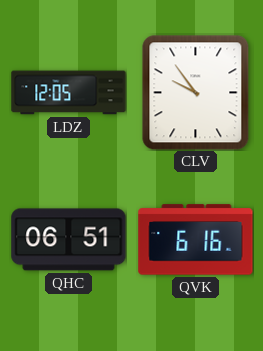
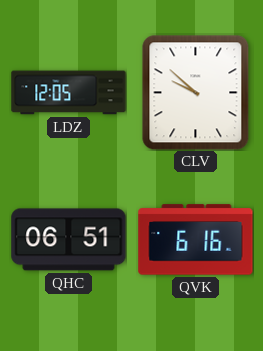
CLV: 9:54 -> 9:52
